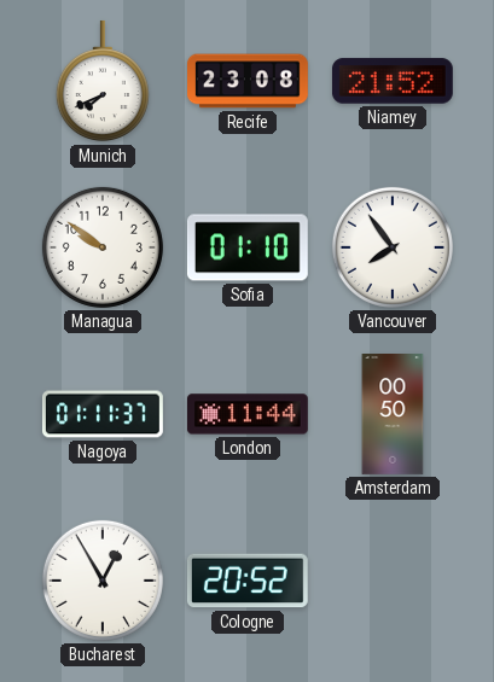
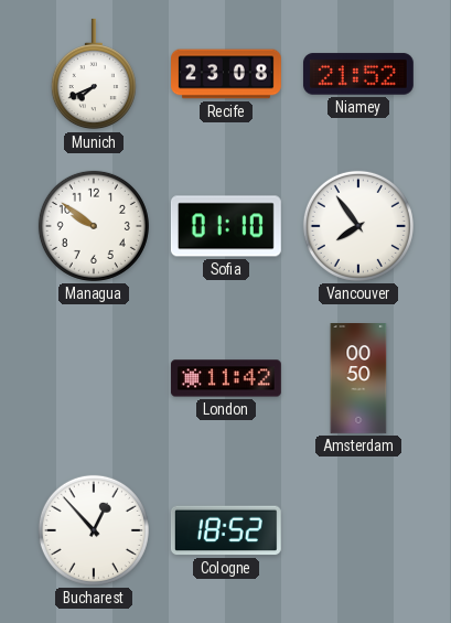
Nagoya: 01:11 -> none
London: 11:44 -> 11:42
Bucharest: 12:55 -> 12:53
Cologne: 20:52 -> 18:52
